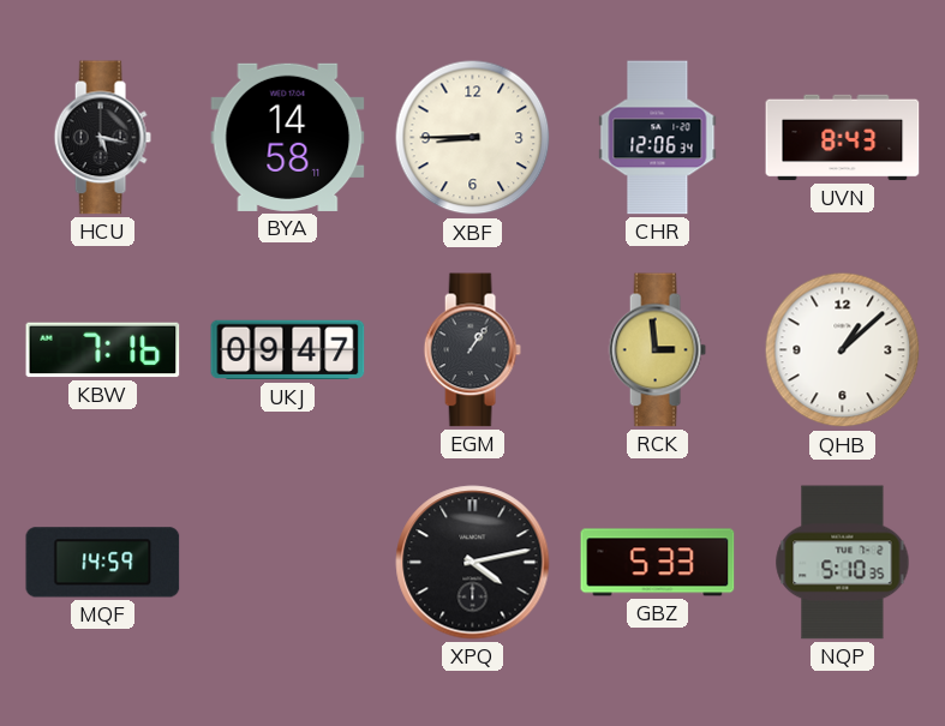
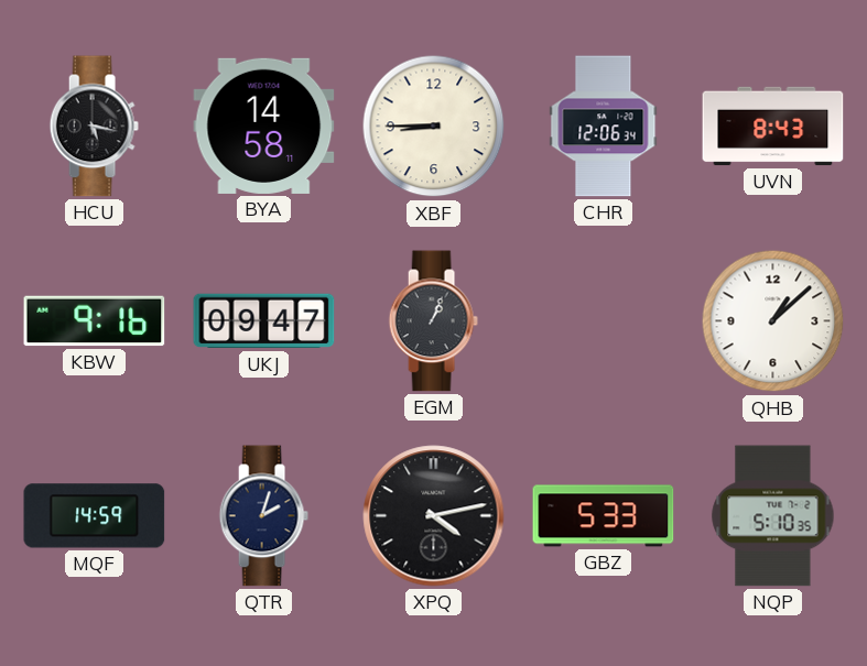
KBW: 7:16 -> 9:16
EGM: 1:06 -> 1:04
RCK: 2:59 -> none
QTR: none -> 2:03
